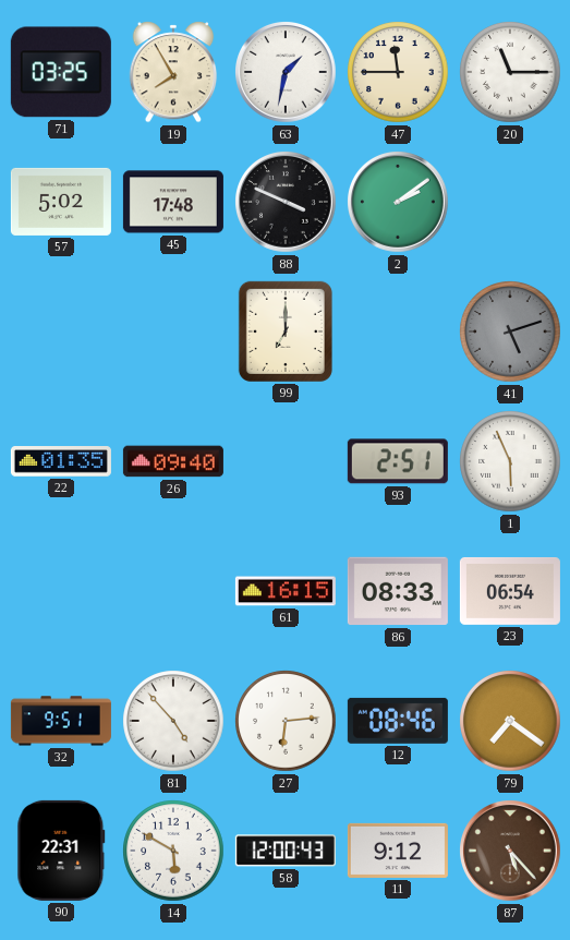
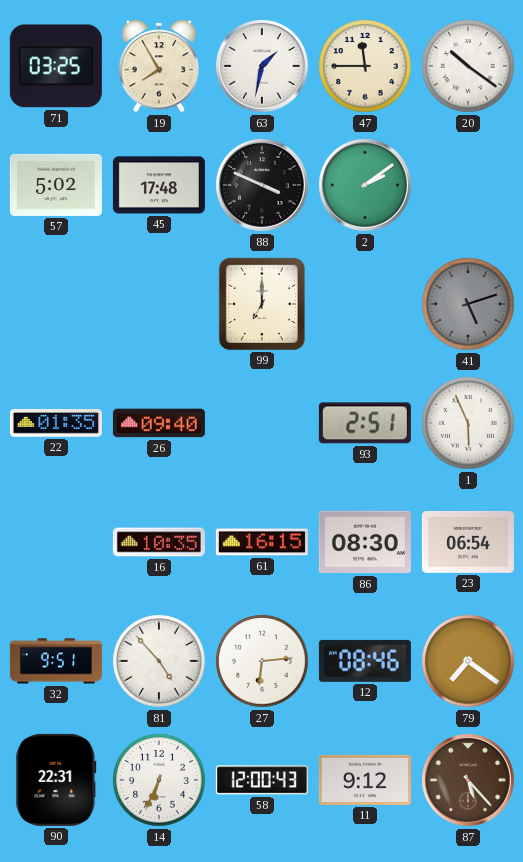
20: 11:15 -> 10:21
16: none -> 10:35
86: 08:33 -> 08:30
14: 5:50 -> 6:34
